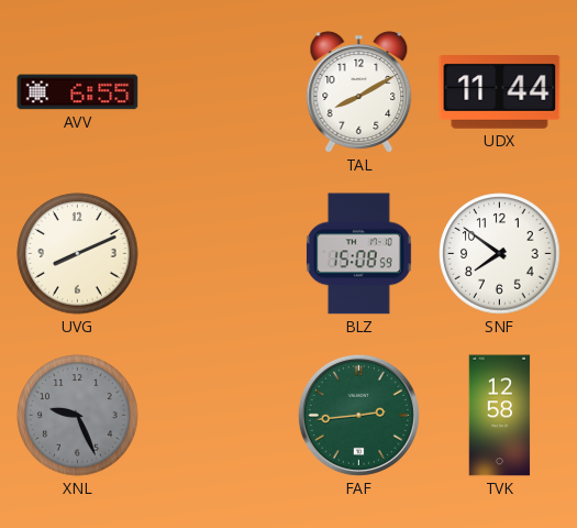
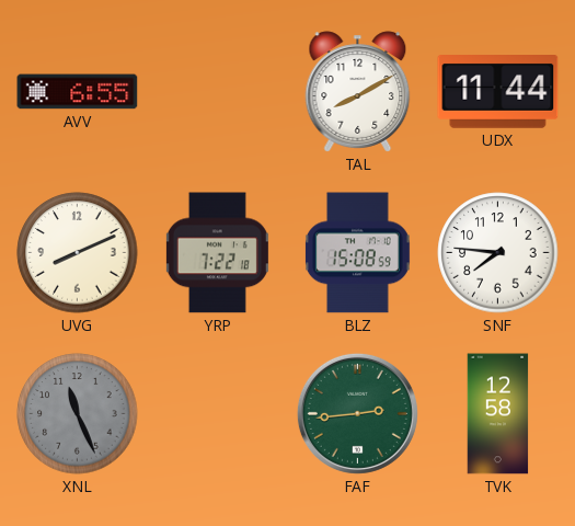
YRP: none -> 7:22
SNF: 7:51 -> 7:46
XNL: 9:26 -> 11:26
